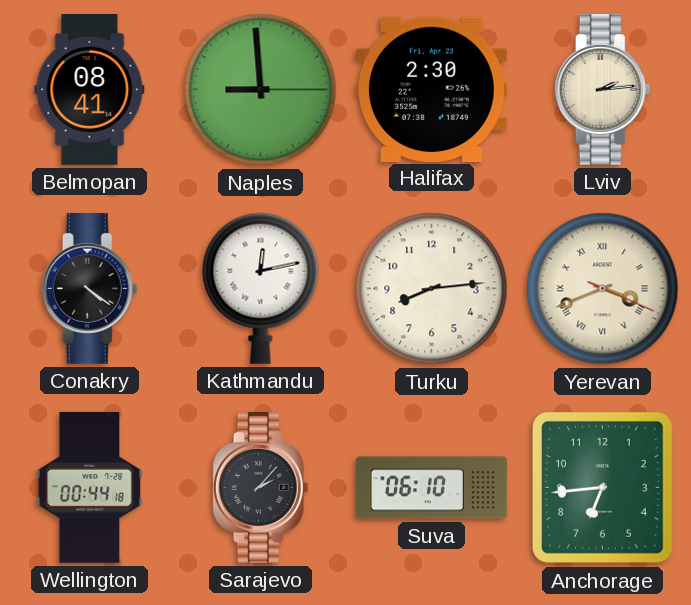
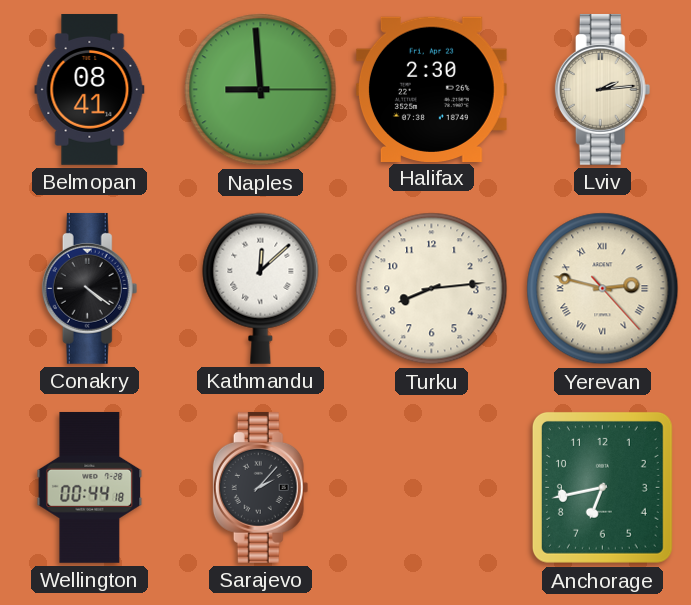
Kathmandu: 12:13 -> 12:08
Yerevan: 3:41 -> 2:47
Suva: 06:10 -> none
Anchorage: 6:44 -> 6:43
